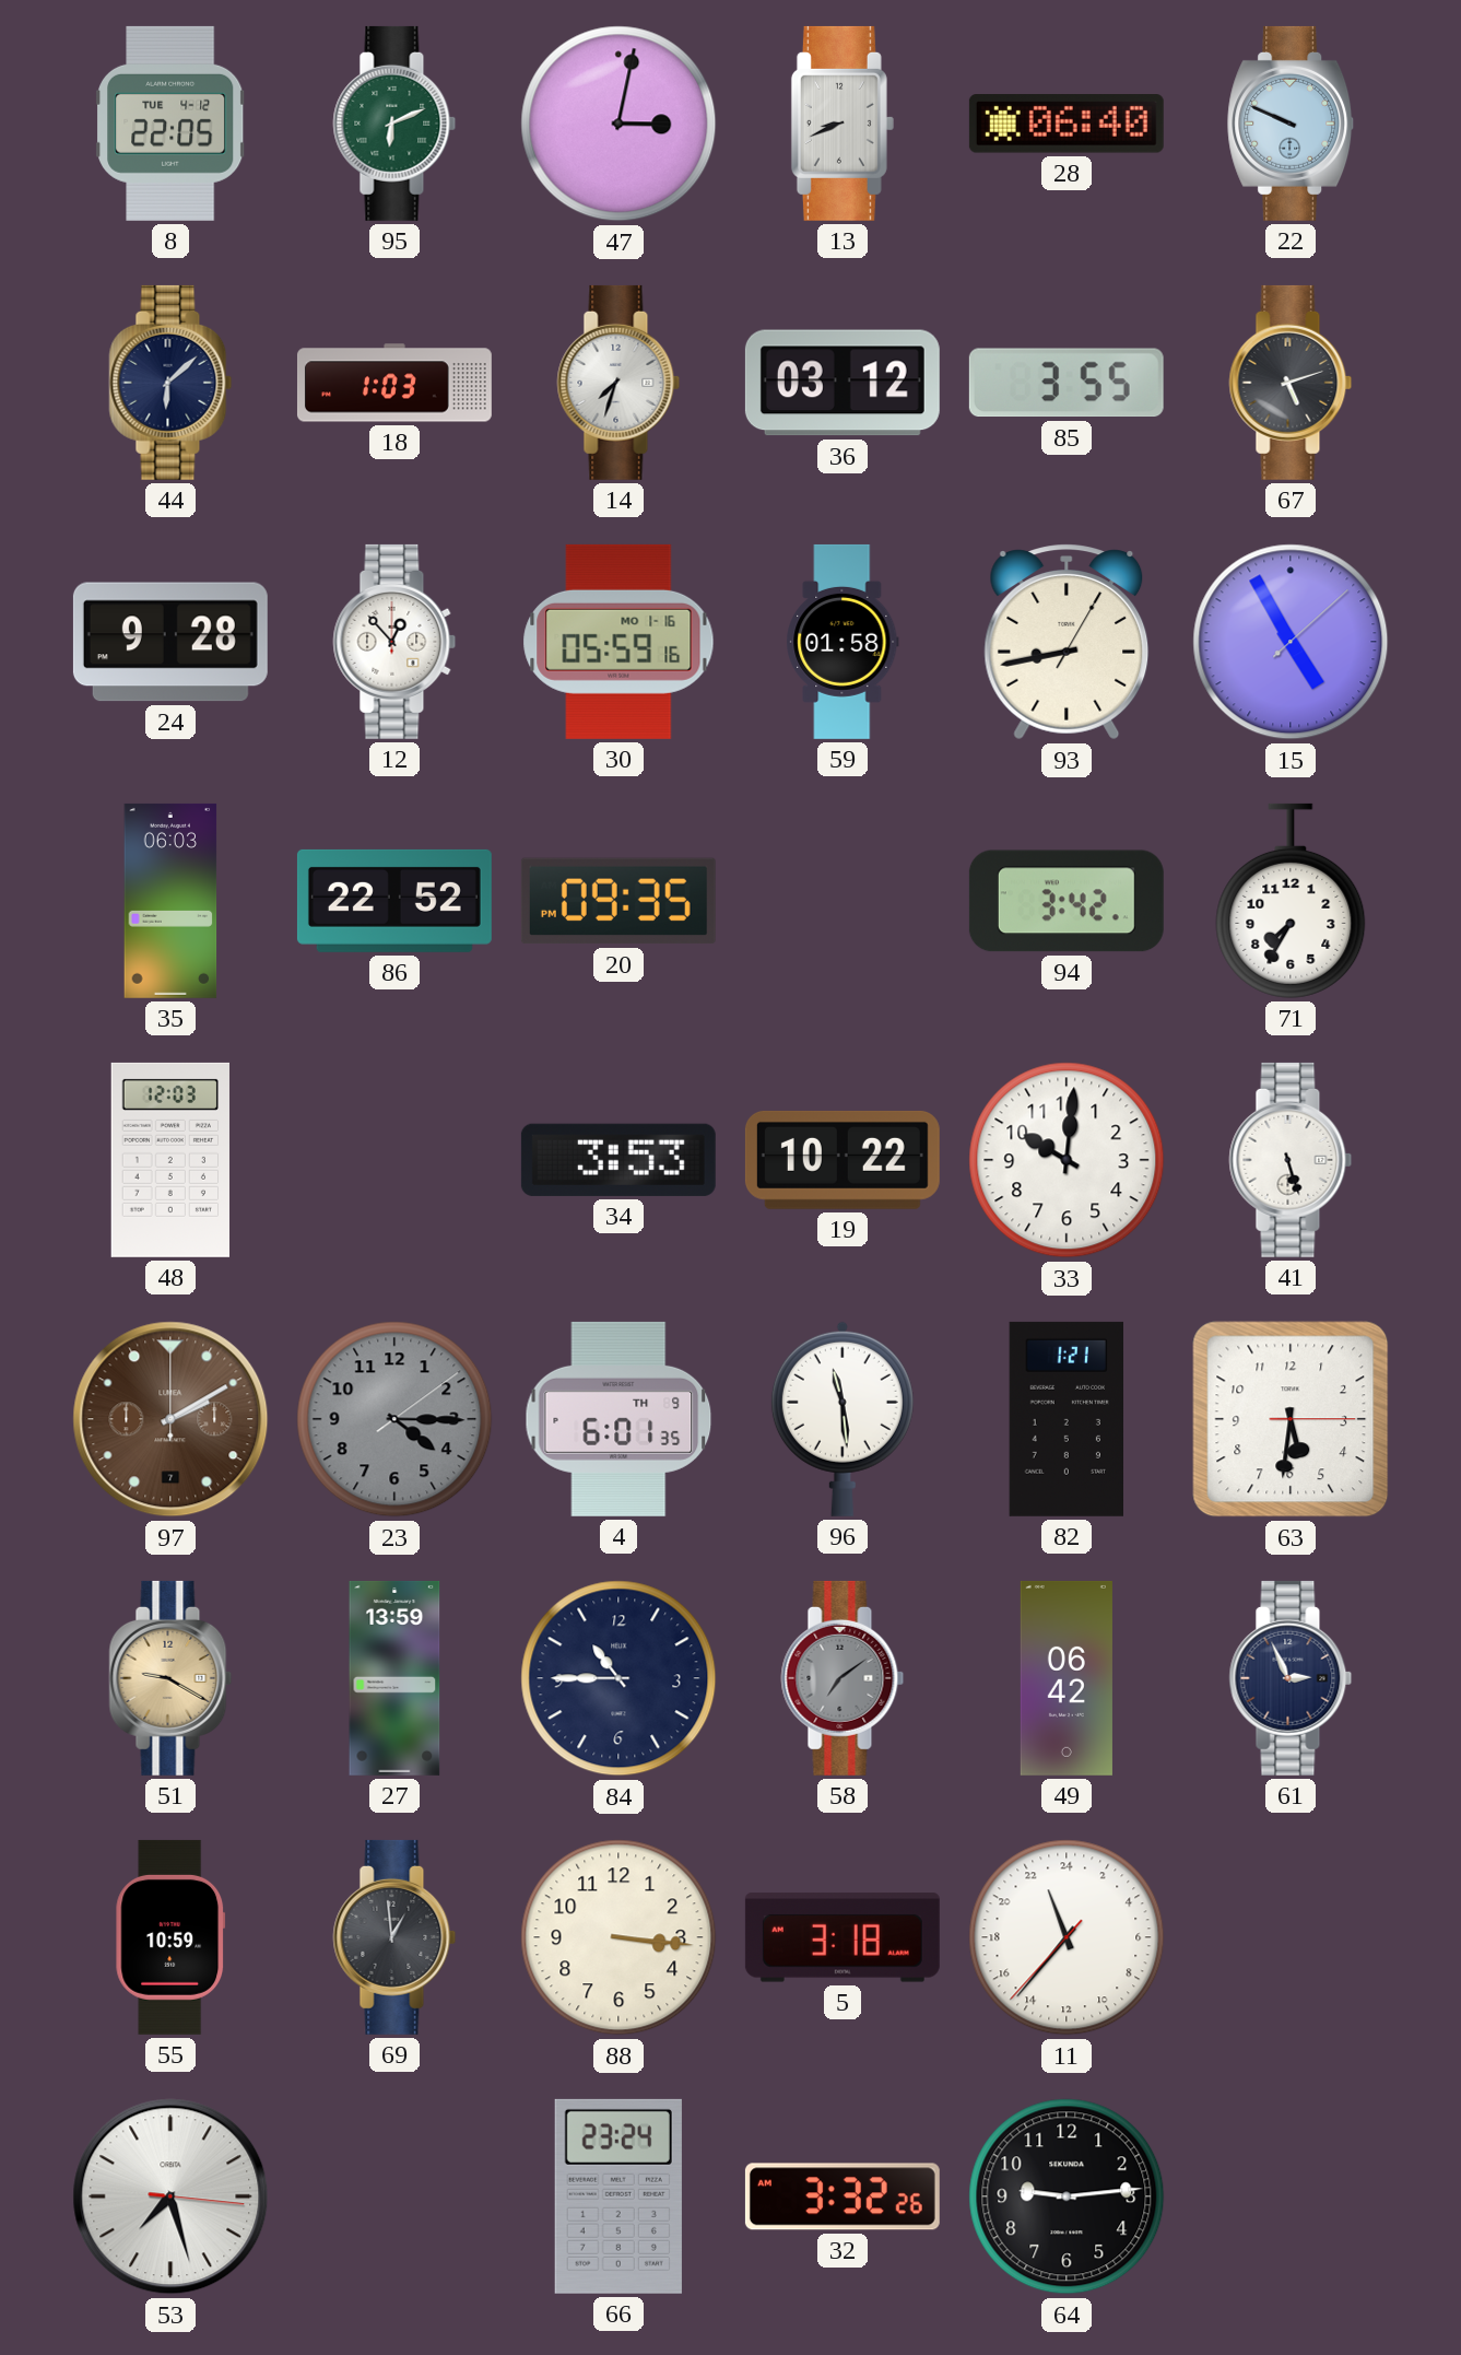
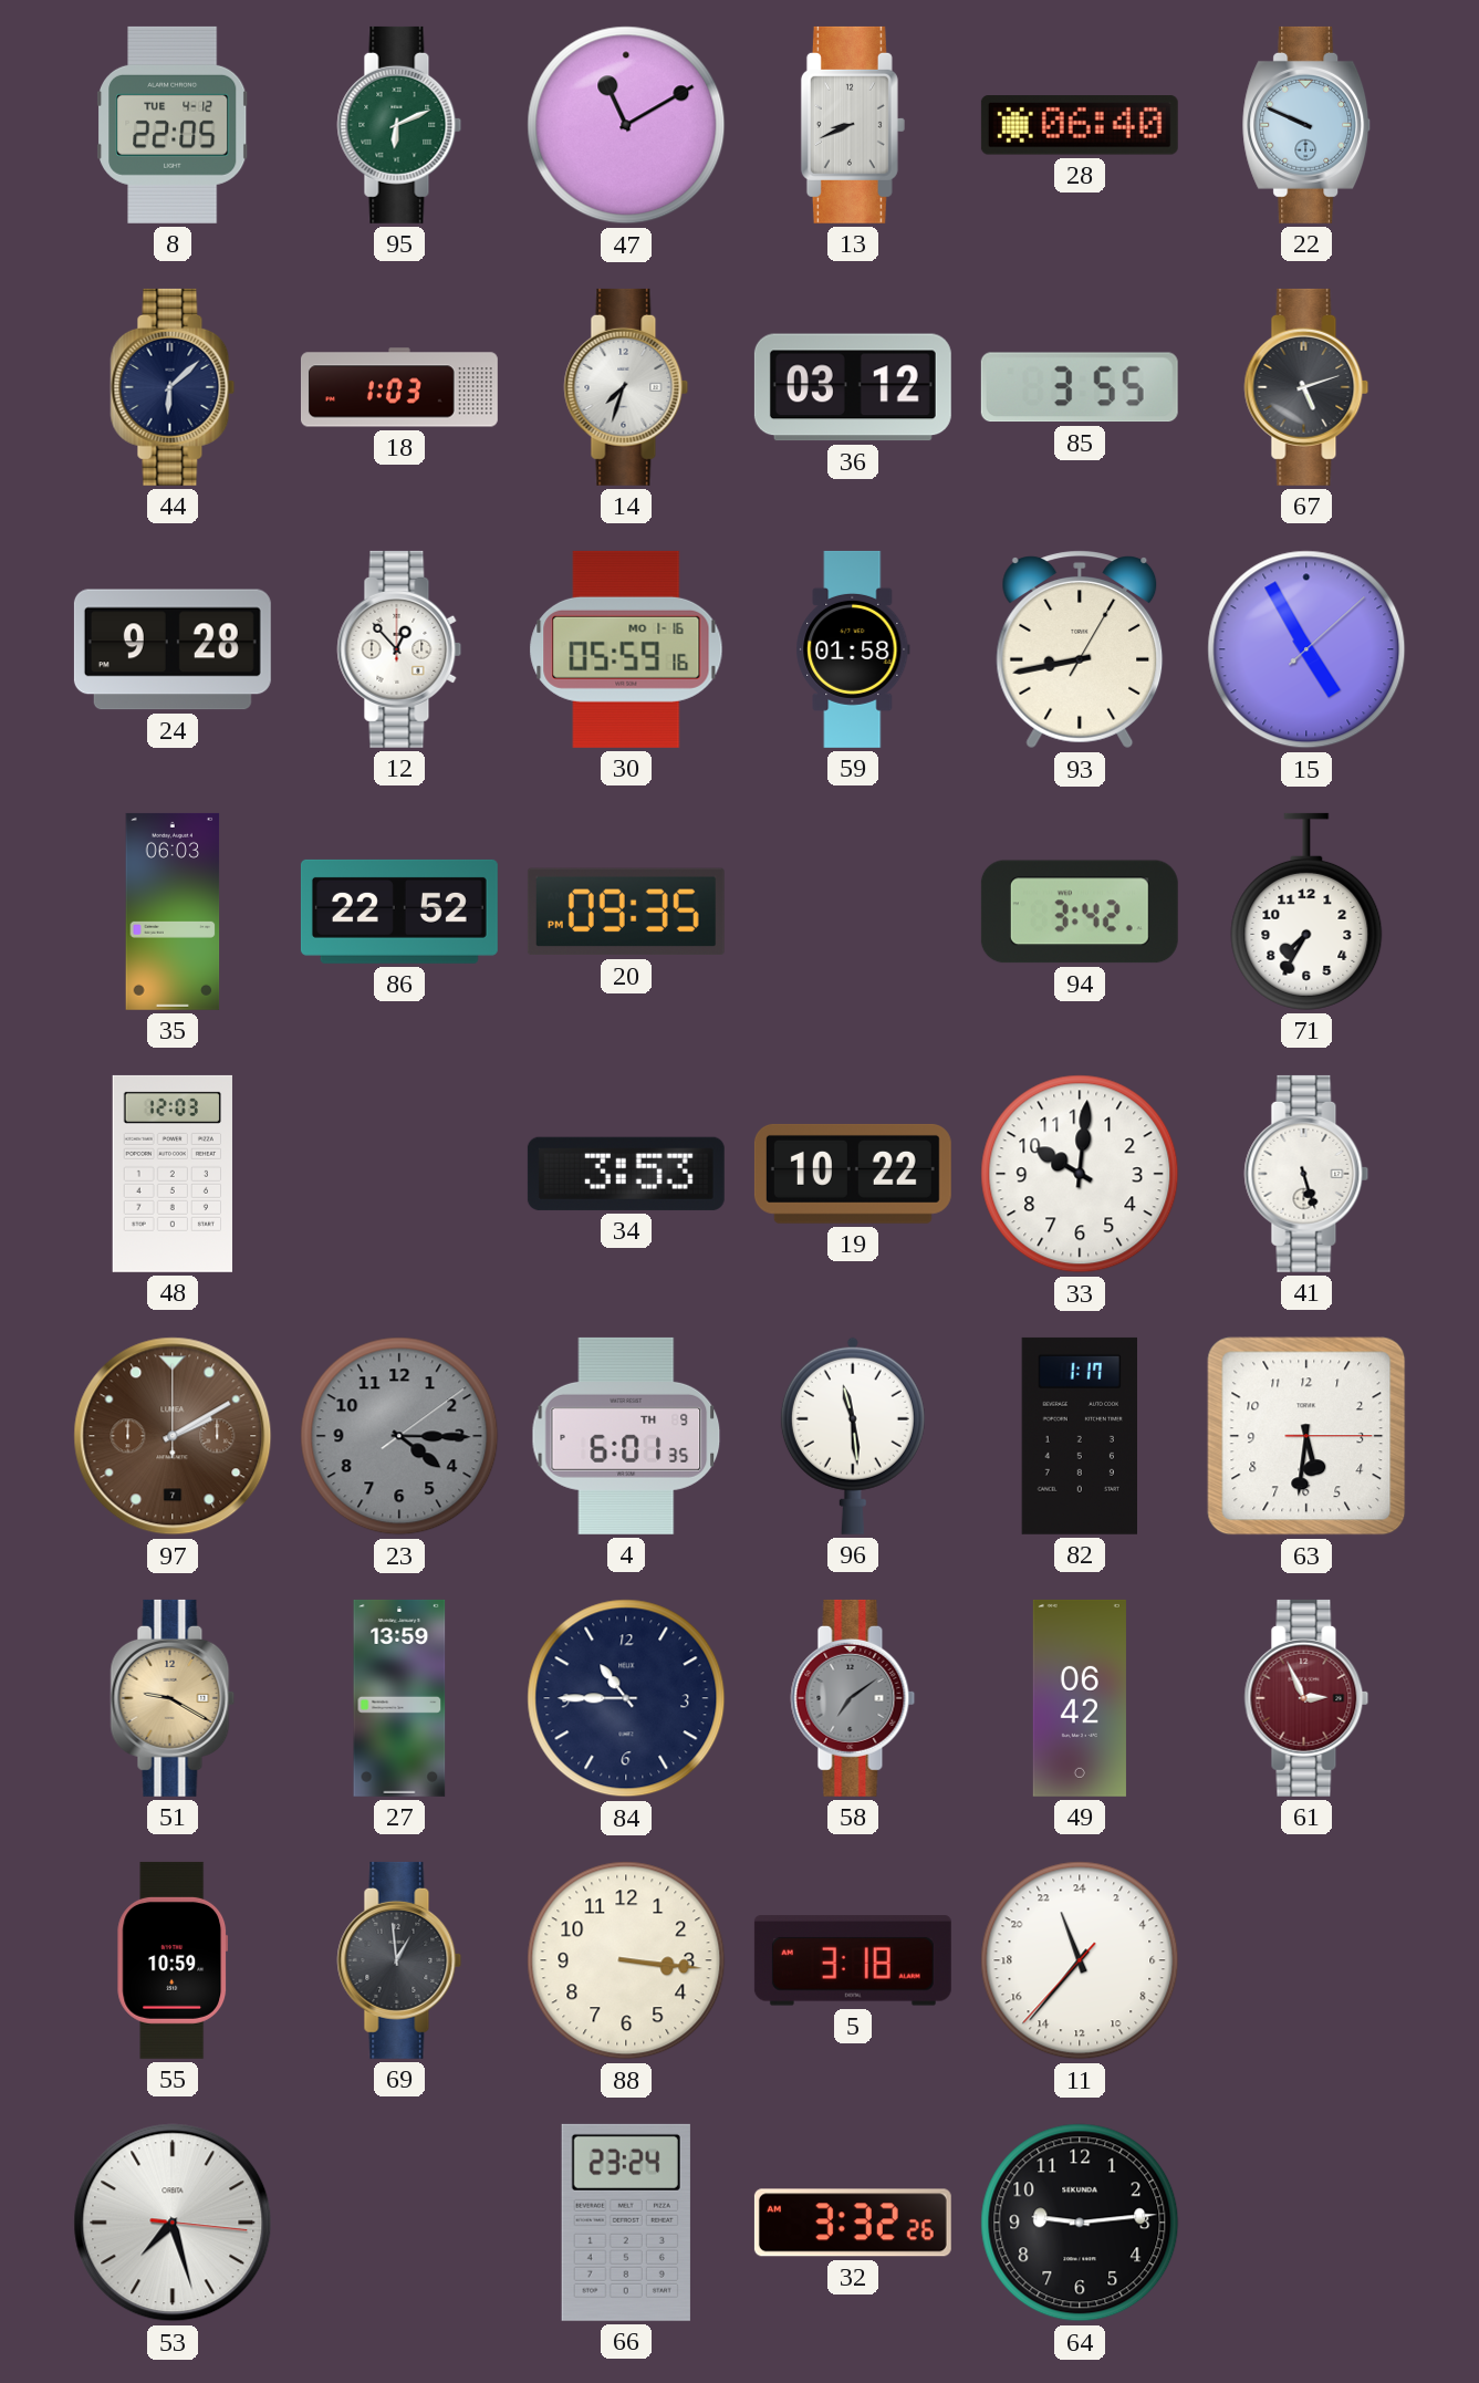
47: 3:02 -> 11:10
82: 1:21 -> 1:17
61 dial: navy -> burgundy
